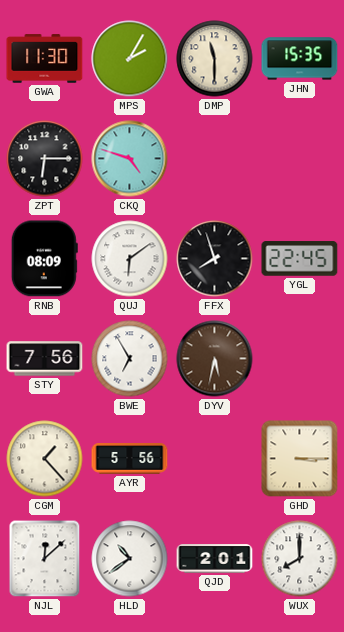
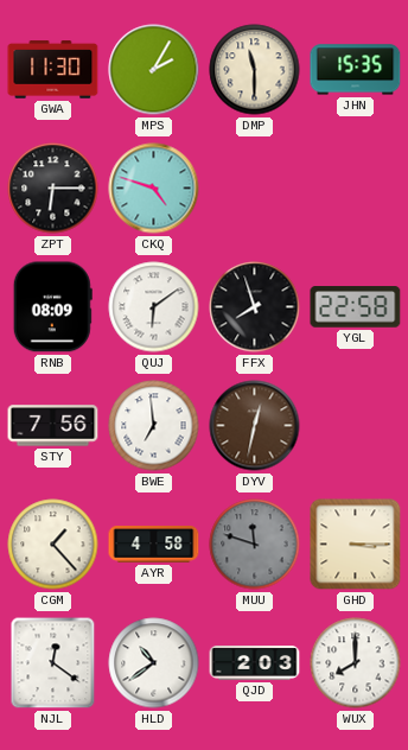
YGL: 22:45 -> 22:58
BWE: 6:55 -> 6:59
DYV: 5:32 -> 12:32
AYR: 5:56 -> 4:58
MUU: none -> 11:48
NJL: 12:08 -> 12:21
QJD: 2:01 -> 2:03
